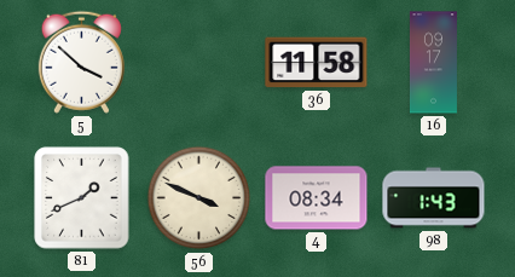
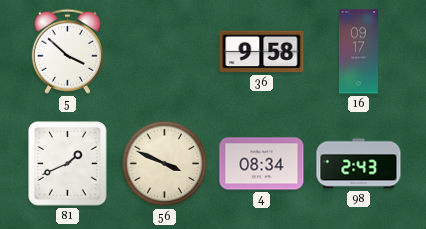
36: 11:58 -> 9:58
98: 1:43 -> 2:43
